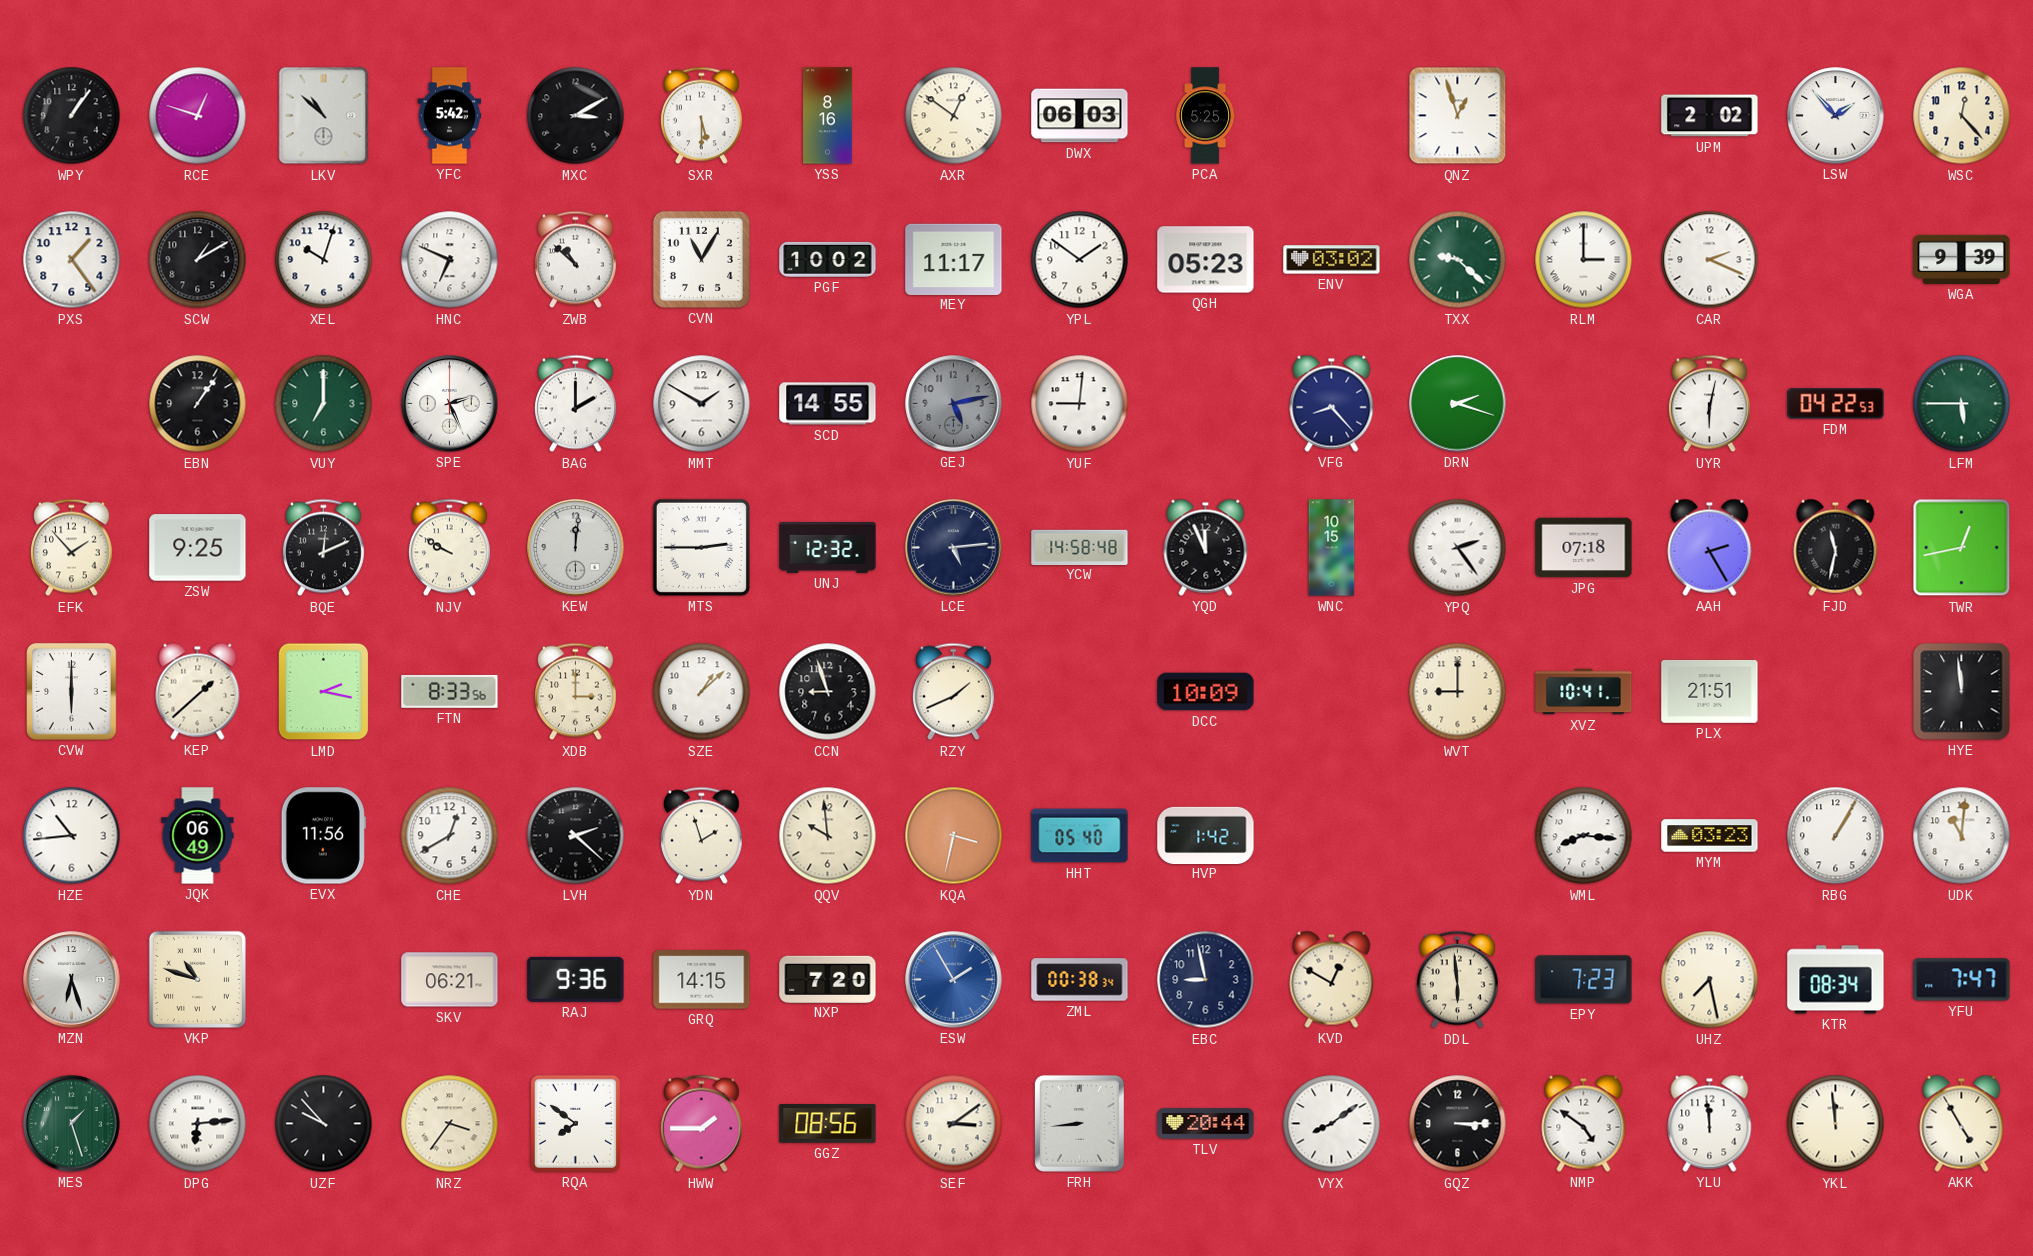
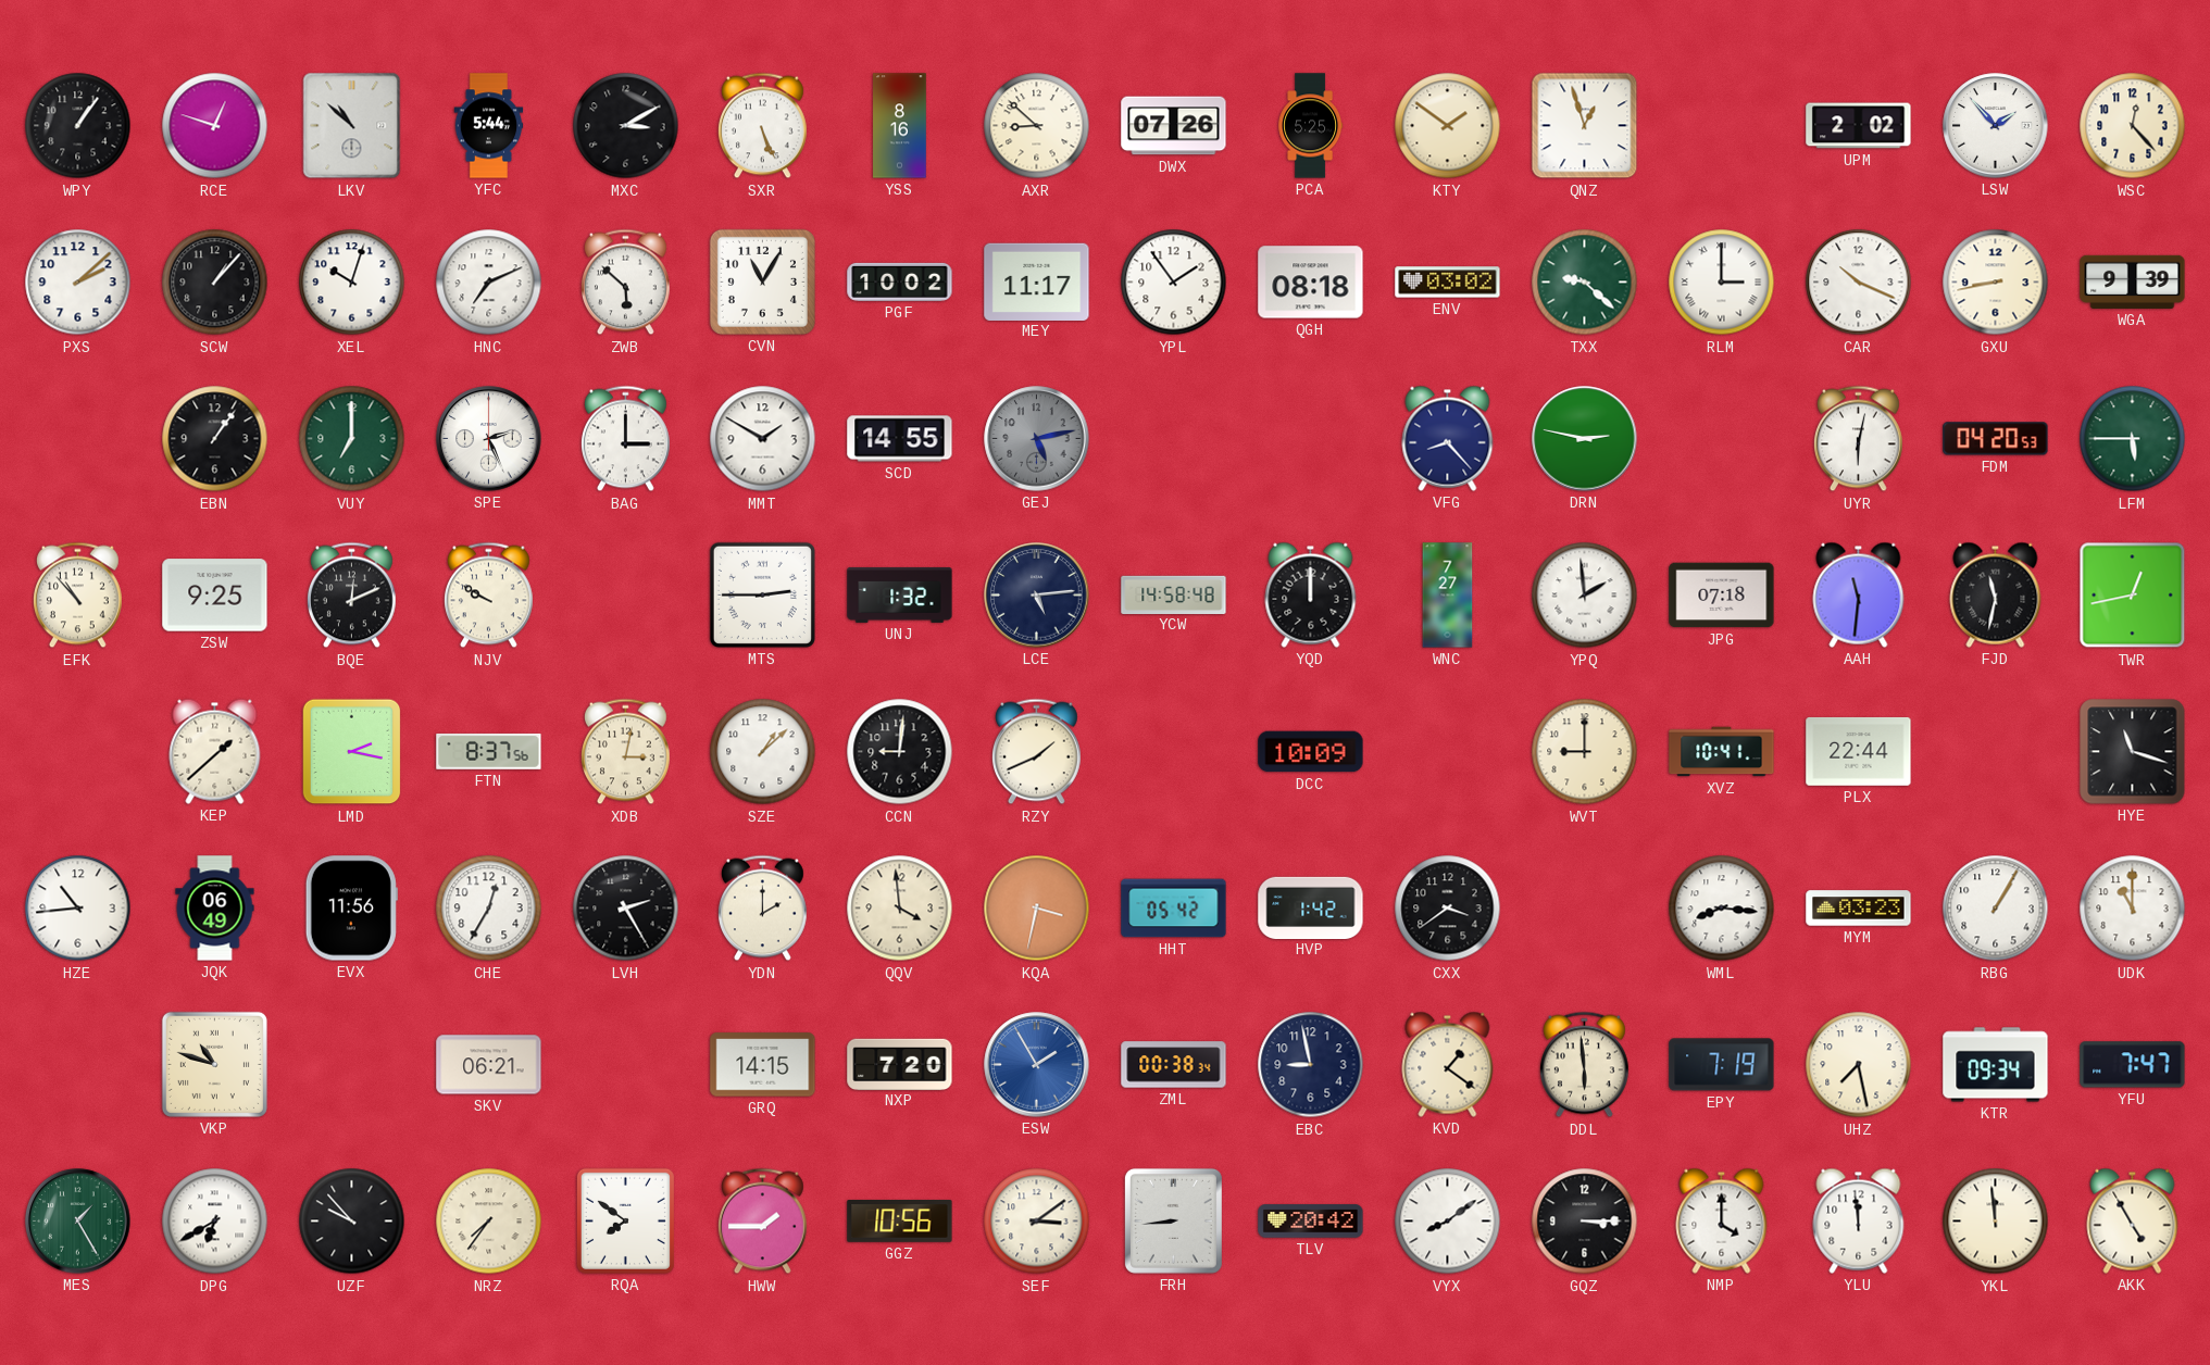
YFC: 5:42 -> 5:44
SXR: 5:30 -> 5:26
AXR: 12:51 -> 8:52
DWX: 06:03 -> 07:26
KTY: none -> 1:51
PXS: 1:24 -> 2:08
SCW: 1:10 -> 1:07
HNC: 6:49 -> 7:11
ZWB: 10:52 -> 5:52
YPL: 1:51 -> 1:54
QGH: 05:23 -> 08:18
CAR: 2:19 -> 10:19
GXU: none -> 8:43
BAG: 2:00 -> 3:00
YUF: 9:01 -> none
DRN: 2:18 -> 2:47
FDM: 04:22 -> 04:20
EFK: 1:53 -> 10:53
KEW: 12:01 -> none
UNJ: 12:32 -> 1:32
YQD: 11:56 -> 12:00
WNC: 10:15 -> 7:27
YPQ: 2:24 -> 1:59
AAH: 2:25 -> 11:31
CVW: 6:00 -> none
FTN: 8:33 -> 8:37
XDB: 3:00 -> 3:02
CCN: 8:57 -> 9:01
PLX: 21:51 -> 22:44
HYE: 11:59 -> 11:18
CHE: 12:40 -> 12:35
LVH: 2:22 -> 2:25
YDN: 1:57 -> 2:00
QQV: 9:59 -> 3:59
HHT: 05:40 -> 05:42
CXX: none -> 3:39
UDK: 11:01 -> 11:00
MZN: 6:27 -> none
RAJ: 9:36 -> none
KVD: 12:50 -> 1:21
EPY: 7:23 -> 7:19
KTR: 08:34 -> 09:34
MES: 1:27 -> 1:25
DPG: 6:14 -> 6:40
NRZ: 3:36 -> 7:36
GGZ: 08:56 -> 10:56
TLV: 20:44 -> 20:42
NMP: 4:51 -> 4:00
